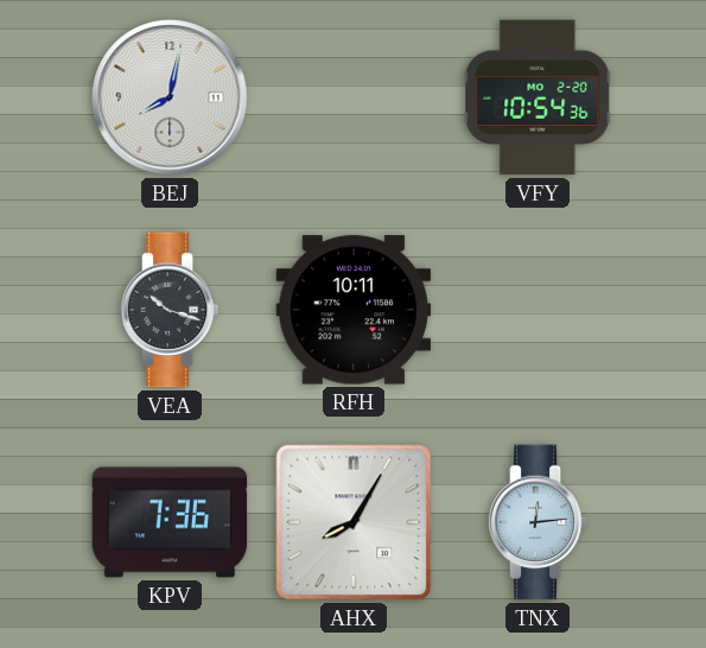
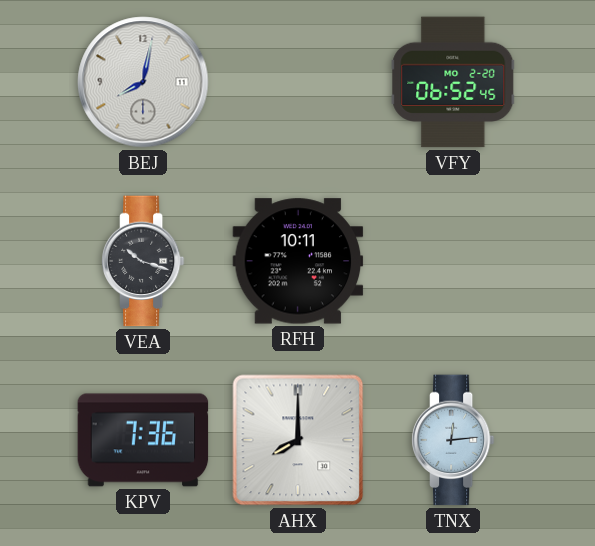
VFY: 10:54 -> 06:52
AHX: 8:05 -> 8:00
